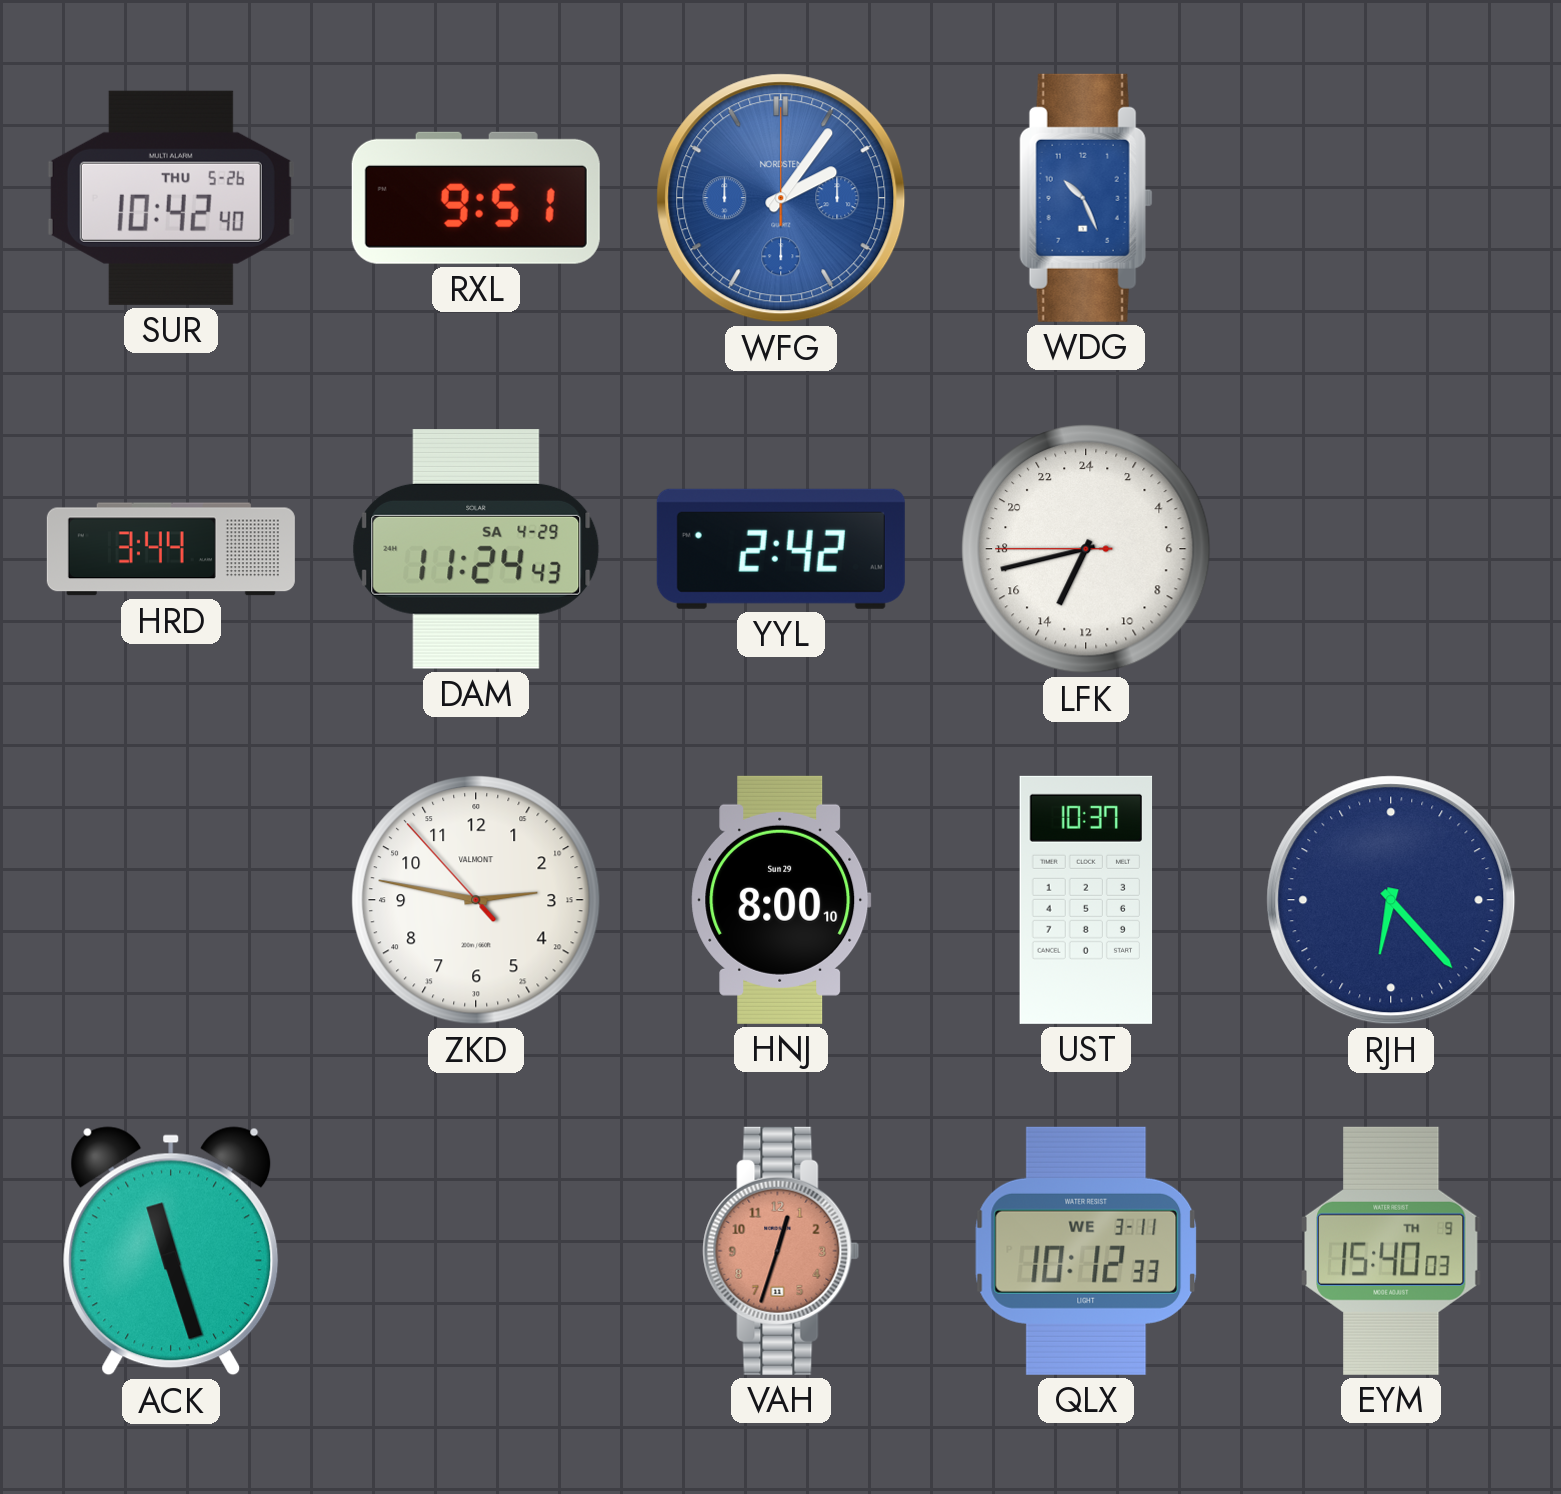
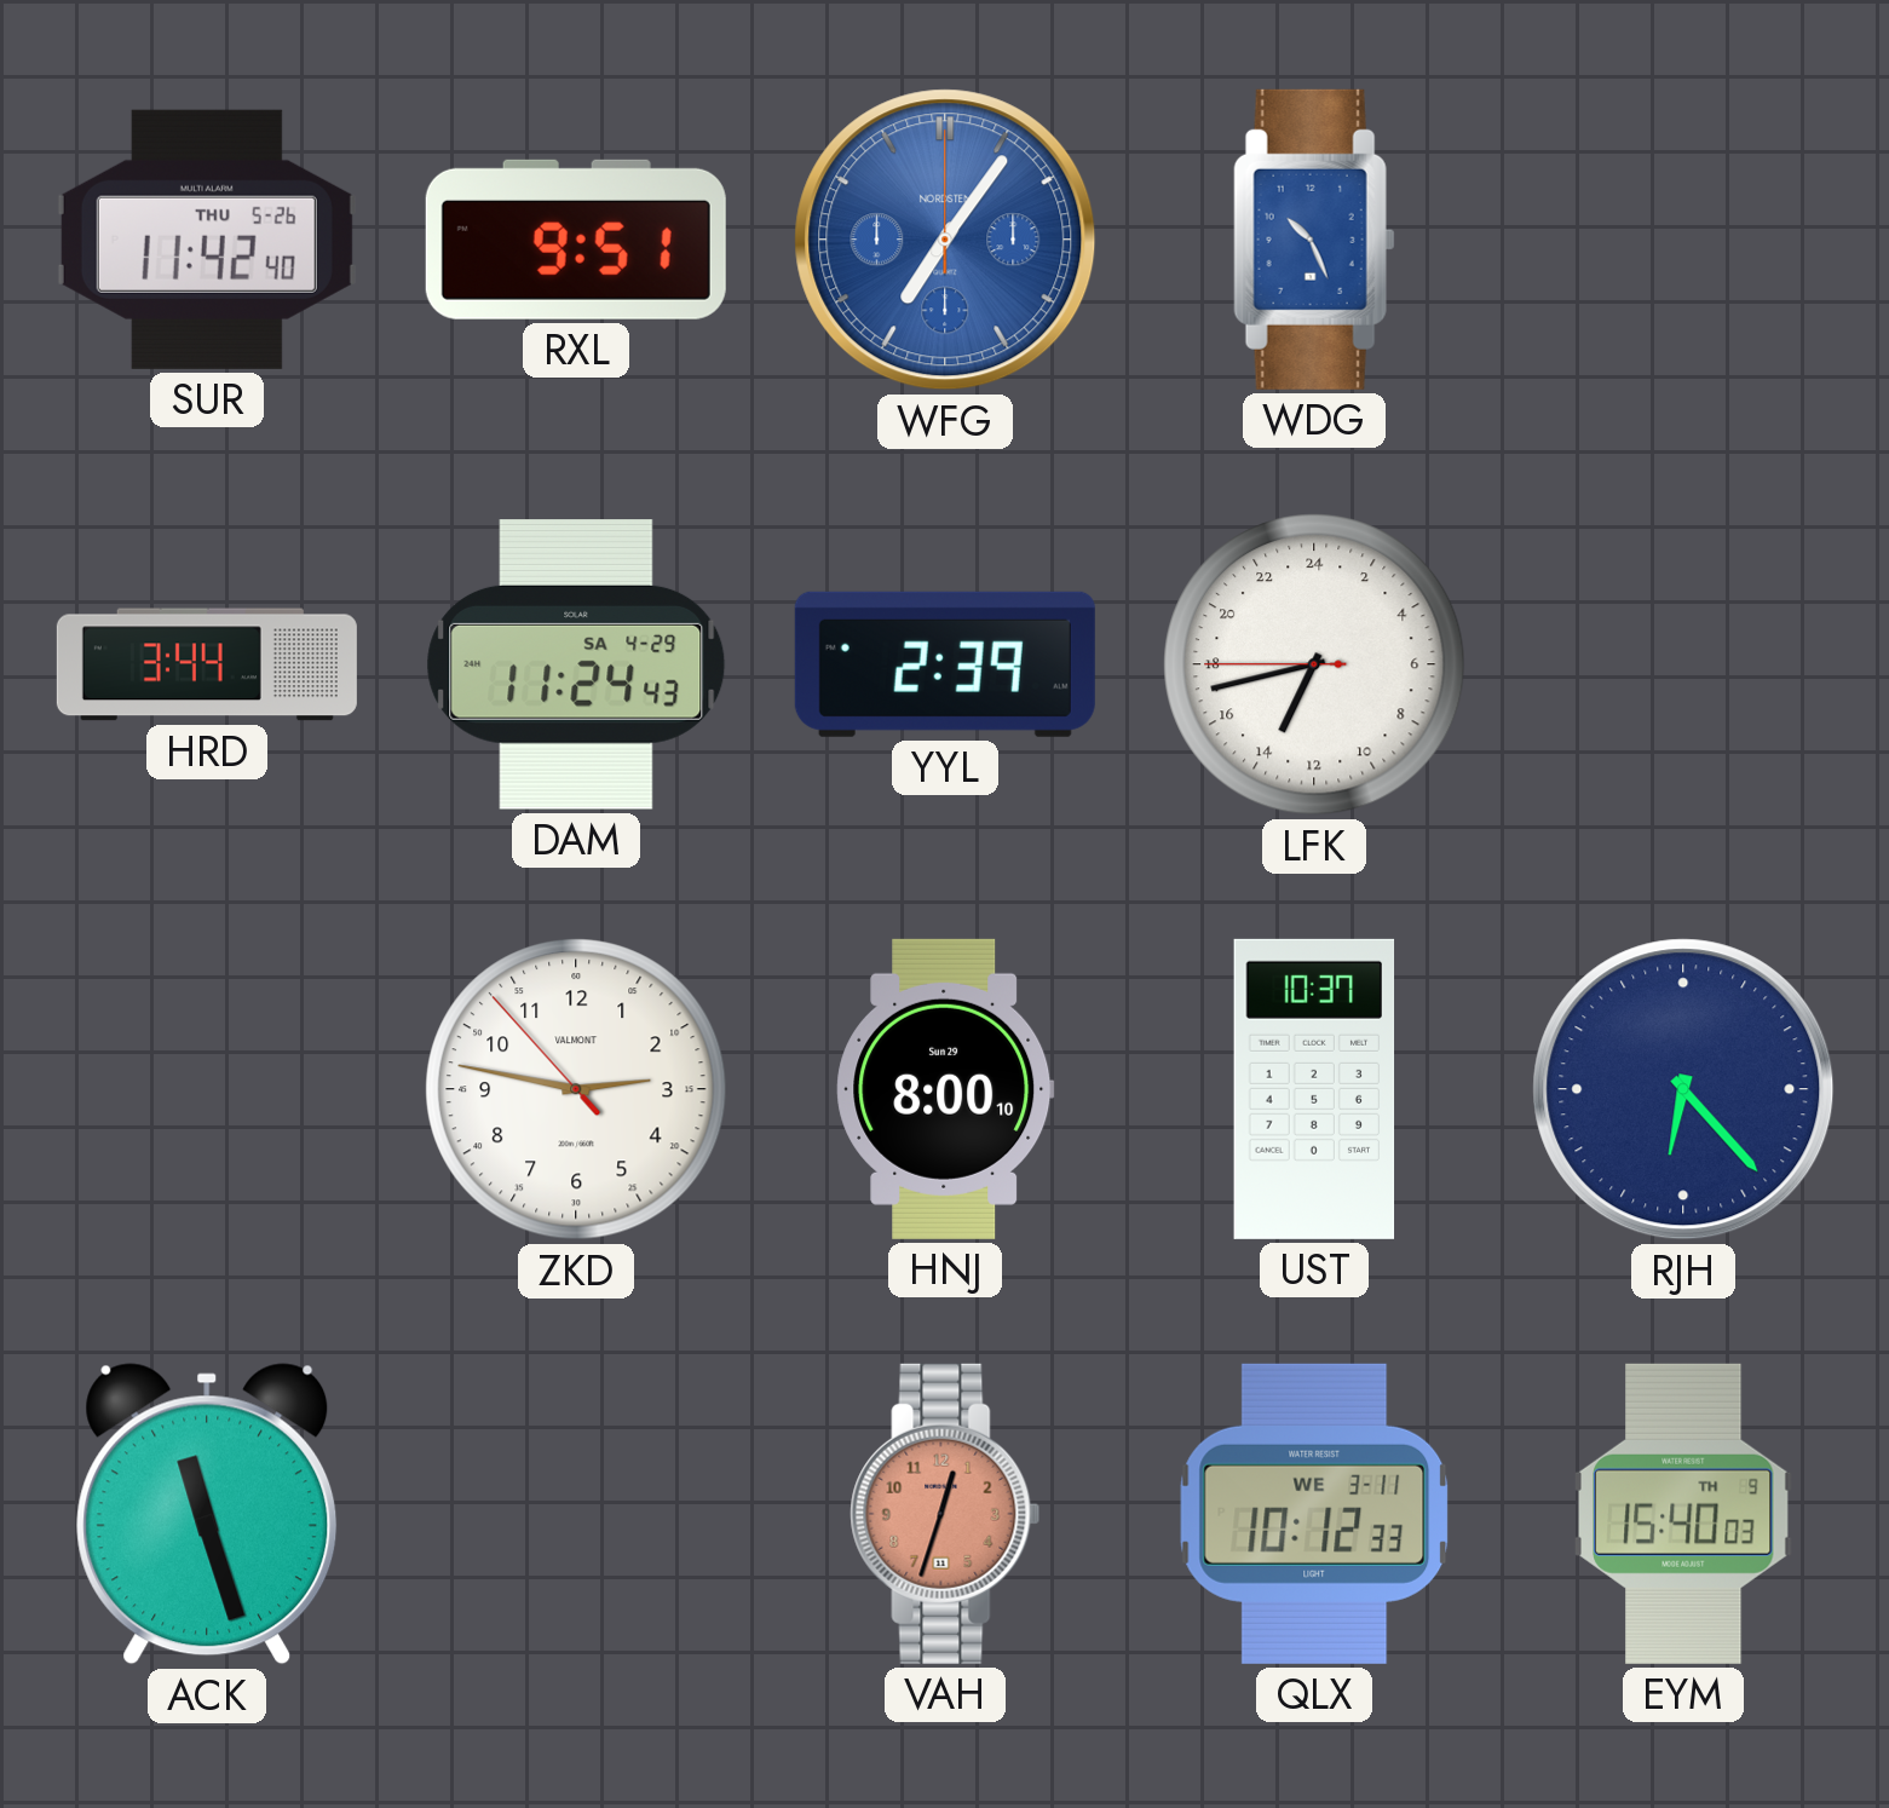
SUR: 10:42 -> 11:42
WFG: 2:06 -> 7:06
YYL: 2:42 -> 2:39
